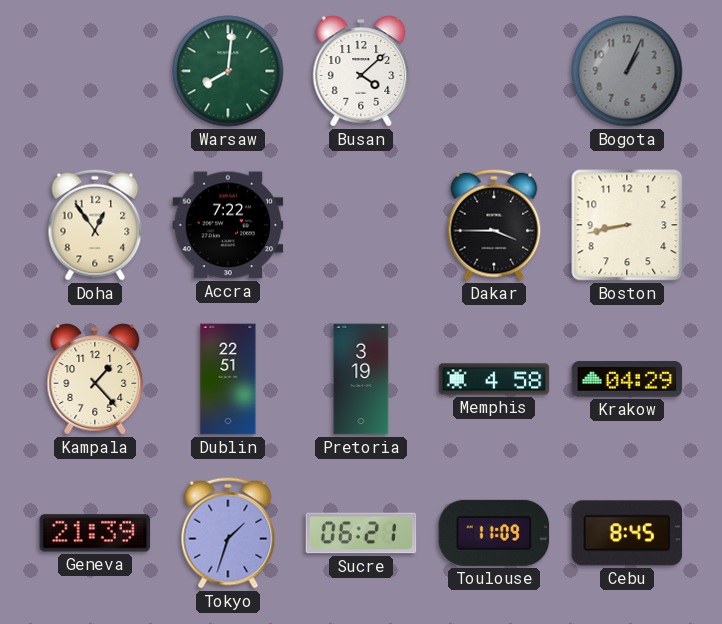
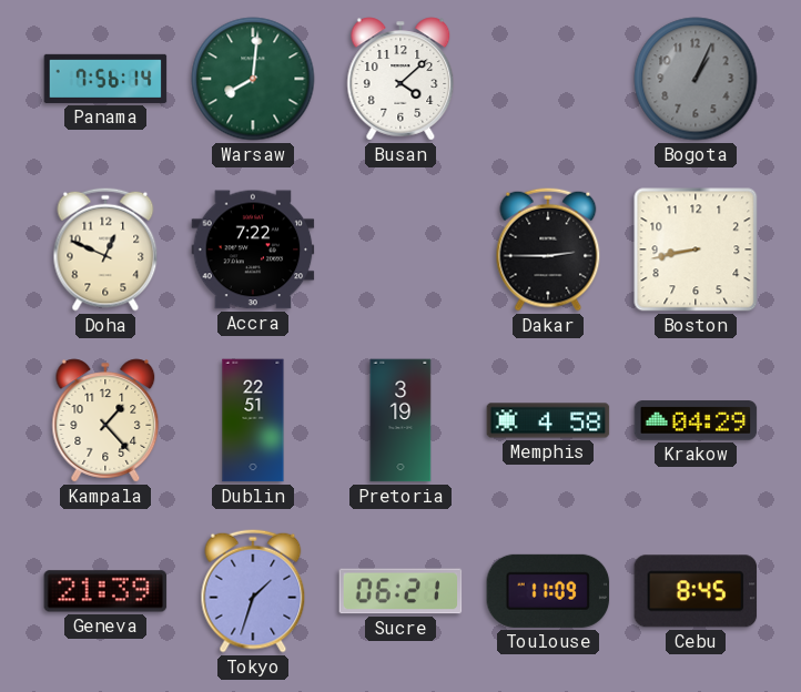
Panama: none -> 7:56
Doha: 12:54 -> 12:49
Dakar: 3:45 -> 2:45
